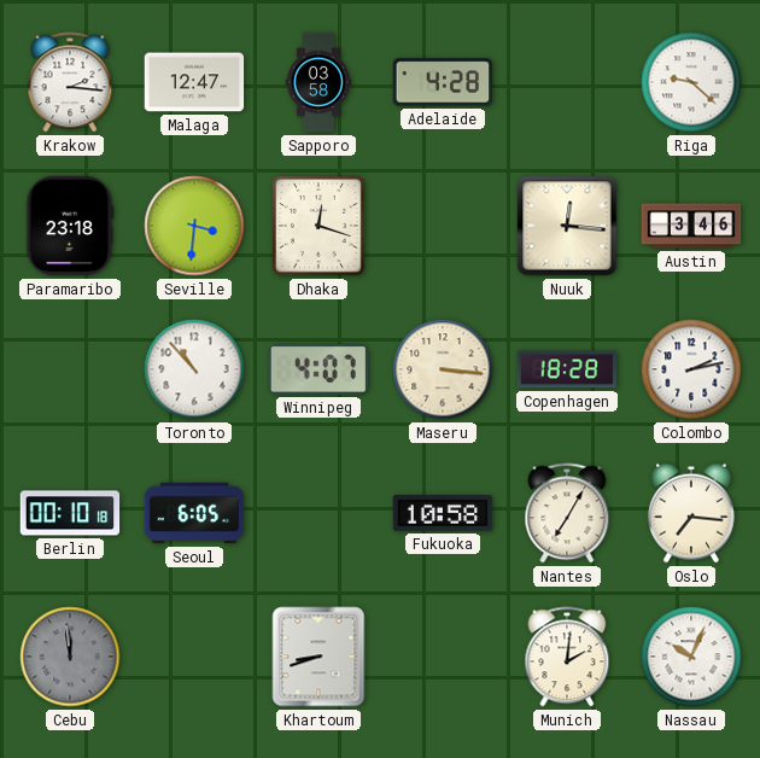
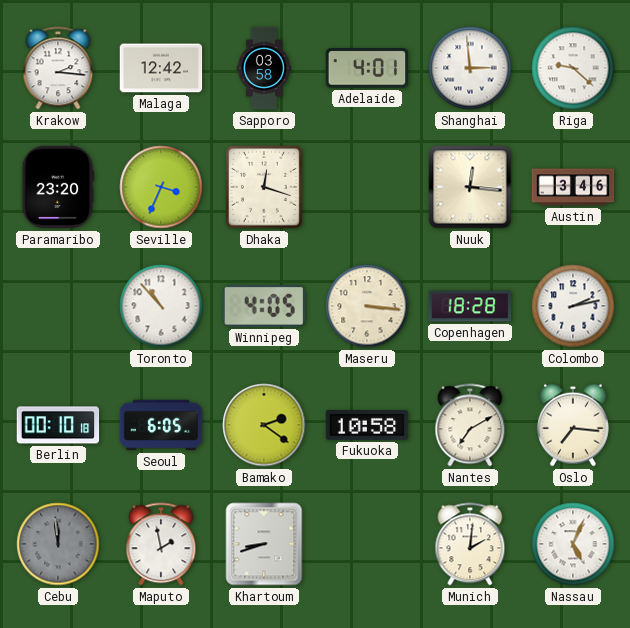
Malaga: 12:47 -> 12:42
Adelaide: 4:28 -> 4:01
Shanghai: none -> 2:59
Paramaribo: 23:18 -> 23:20
Seville: 3:31 -> 3:34
Winnipeg: 4:07 -> 4:05
Bamako: none -> 2:21
Nantes: 7:05 -> 7:10
Maputo: none -> 1:58
Nassau: 10:04 -> 5:04
